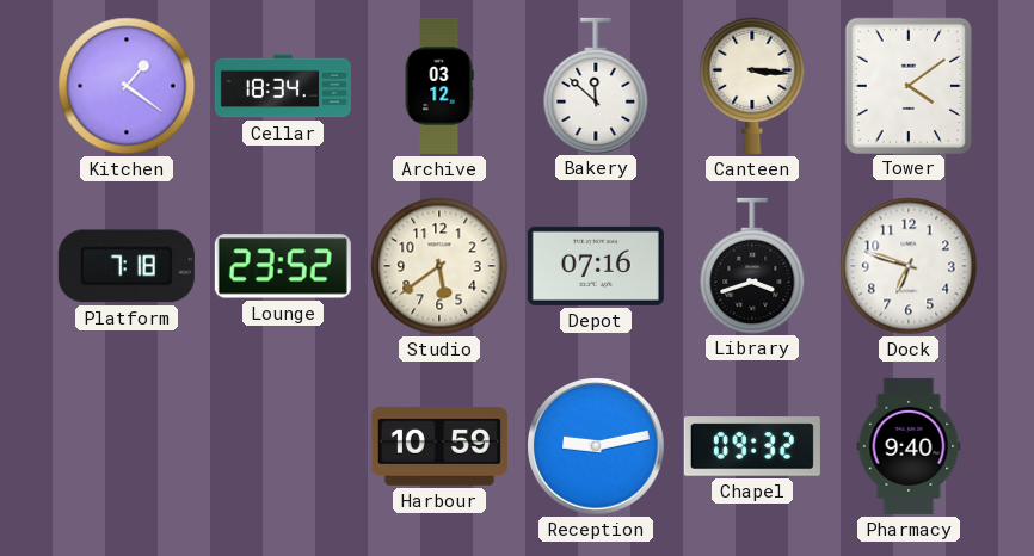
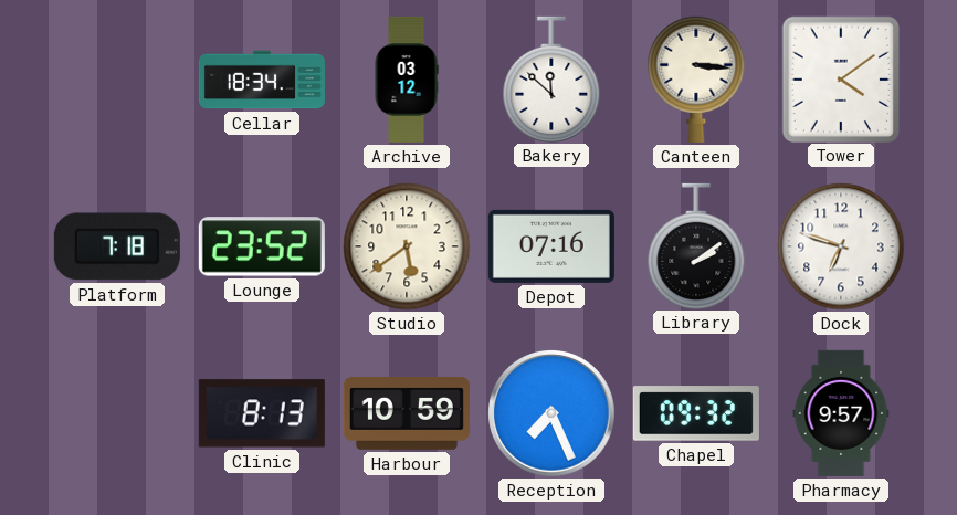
Kitchen: 1:21 -> none
Library: 3:42 -> 2:09
Clinic: none -> 8:13
Reception: 9:13 -> 7:26
Pharmacy: 9:40 -> 9:57
